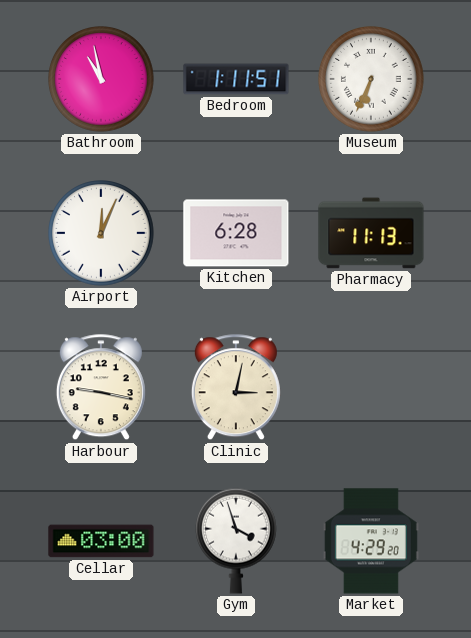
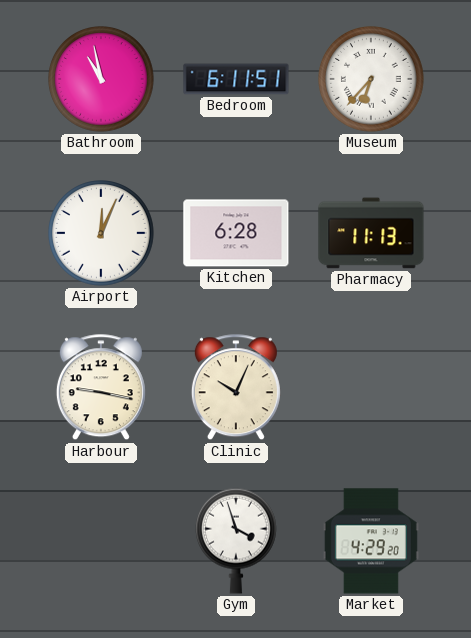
Bedroom: 1:11 -> 6:11
Museum: 6:34 -> 6:37
Clinic: 3:02 -> 10:04
Cellar: 03:00 -> none
